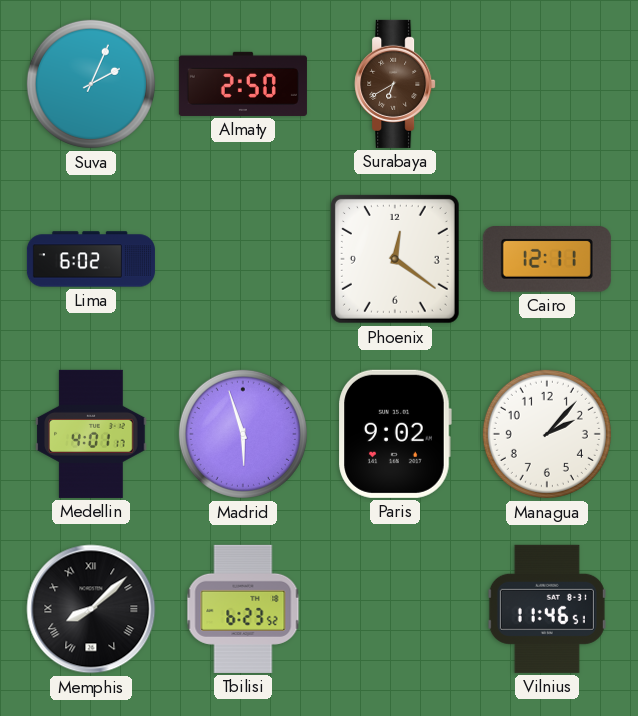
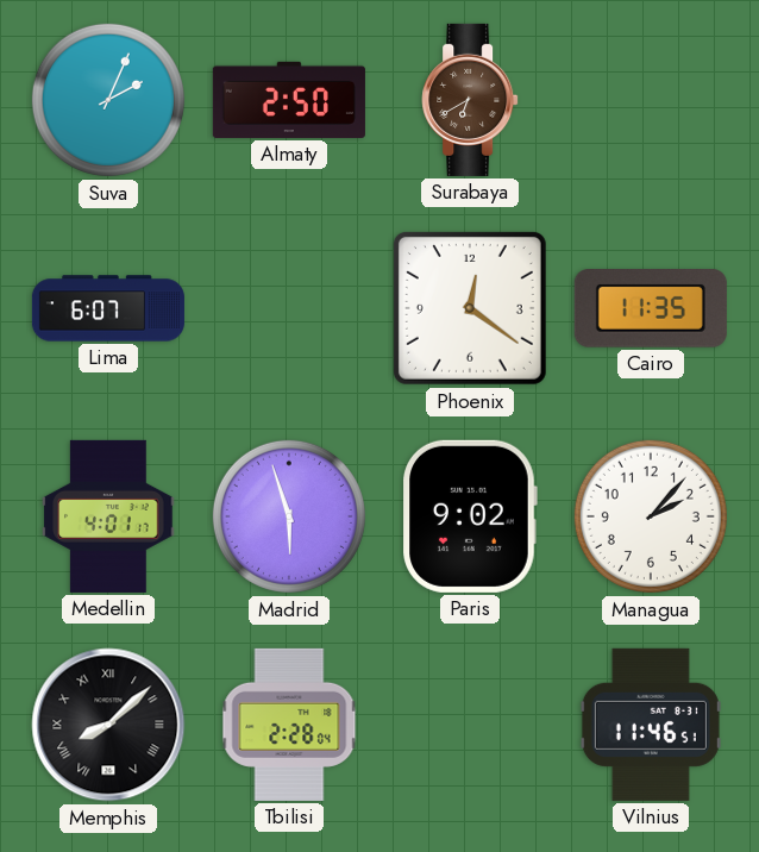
Lima: 6:02 -> 6:07
Cairo: 12:11 -> 11:35
Tbilisi: 6:23 -> 2:28
